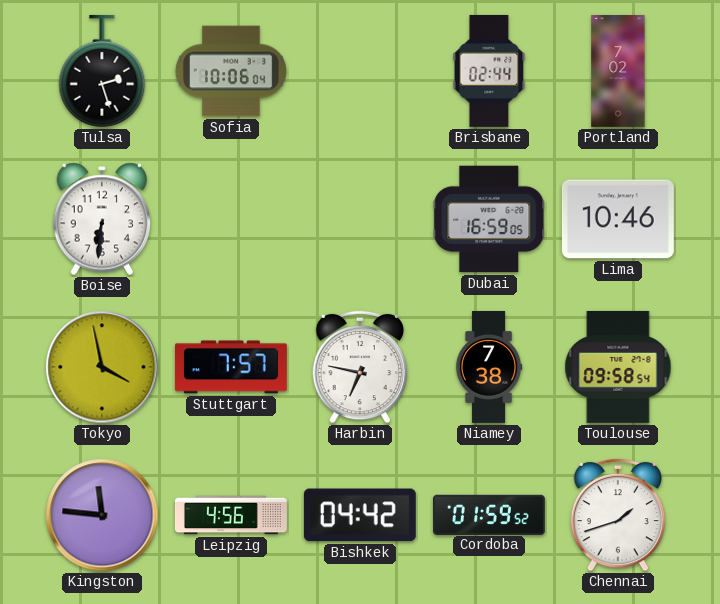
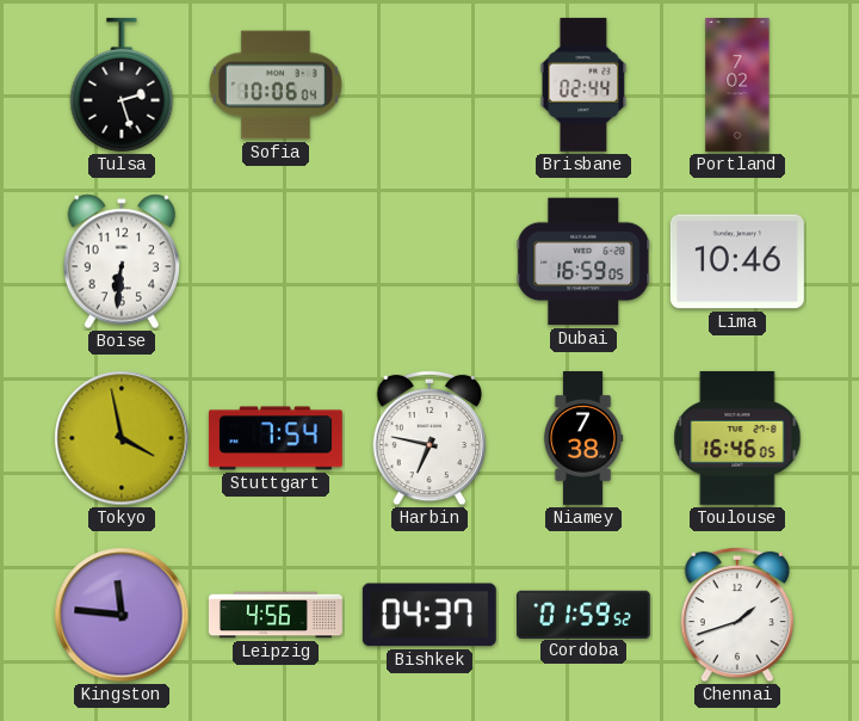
Stuttgart: 7:57 -> 7:54
Toulouse: 09:58 -> 16:46
Bishkek: 04:42 -> 04:37
